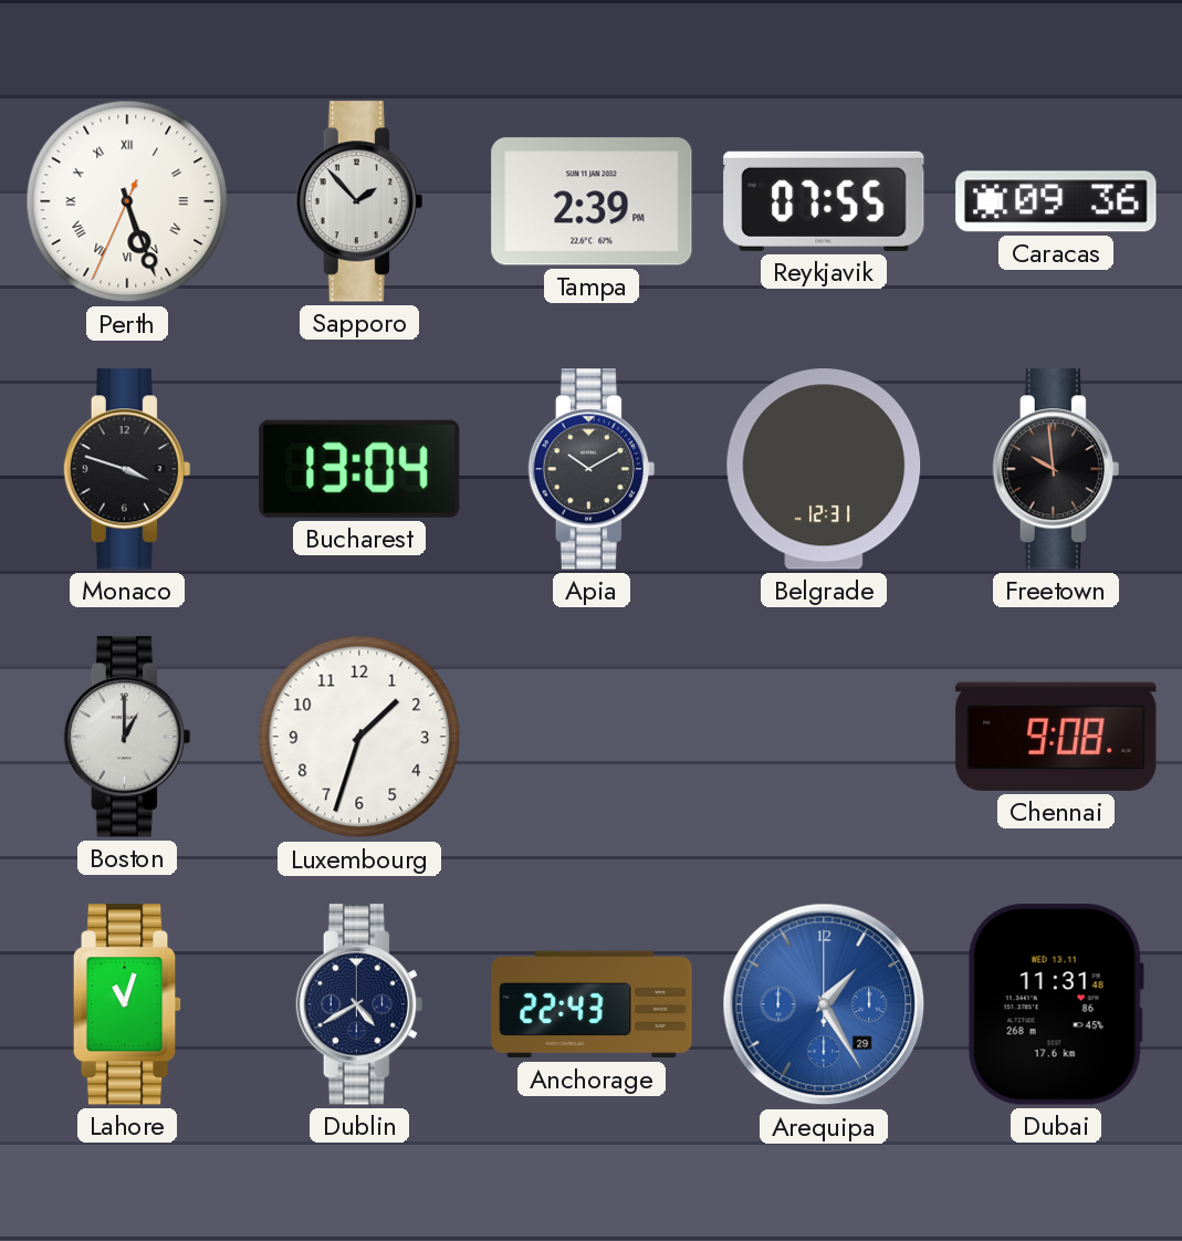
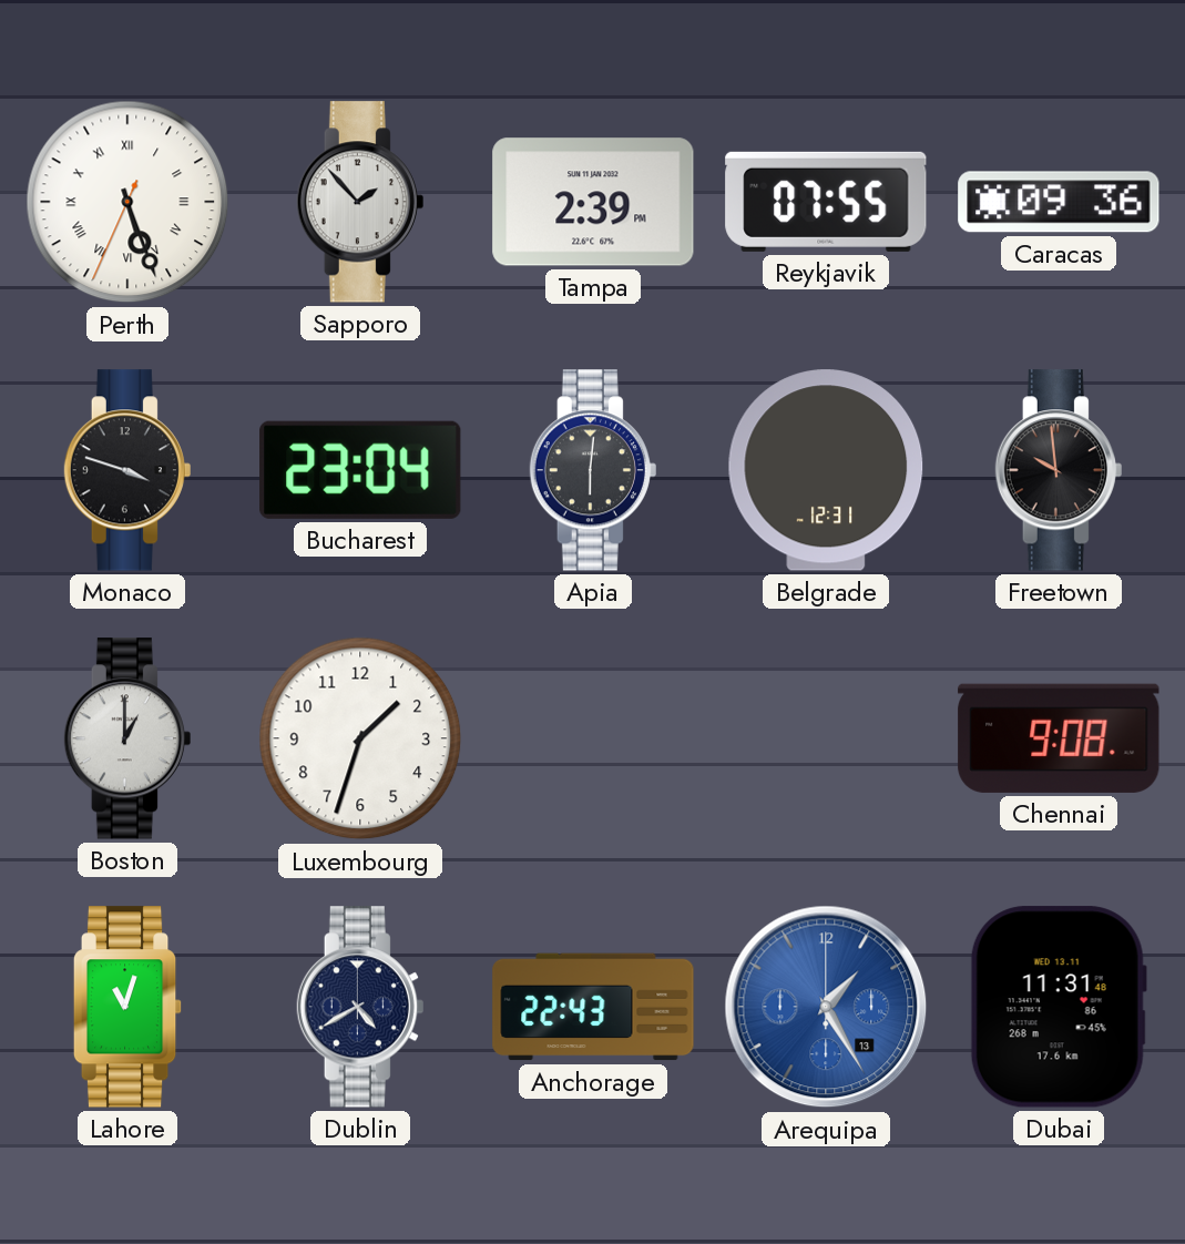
Bucharest: 13:04 -> 23:04
Apia: 10:10 -> 6:01
Arequipa date: 29 -> 13
